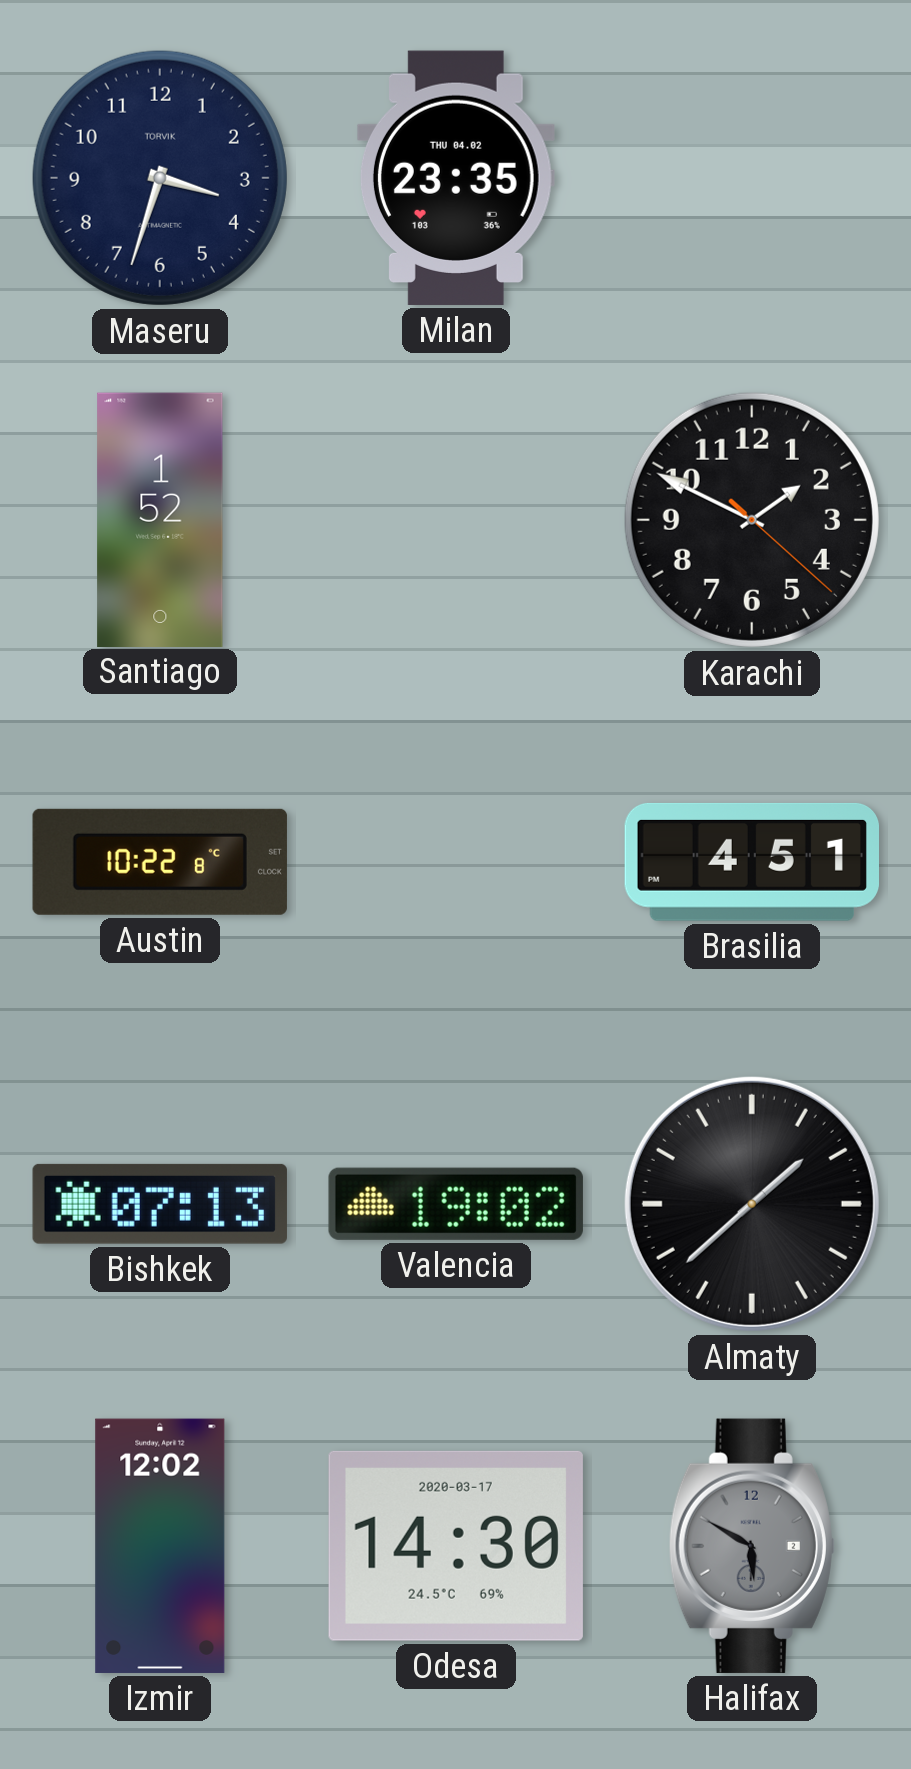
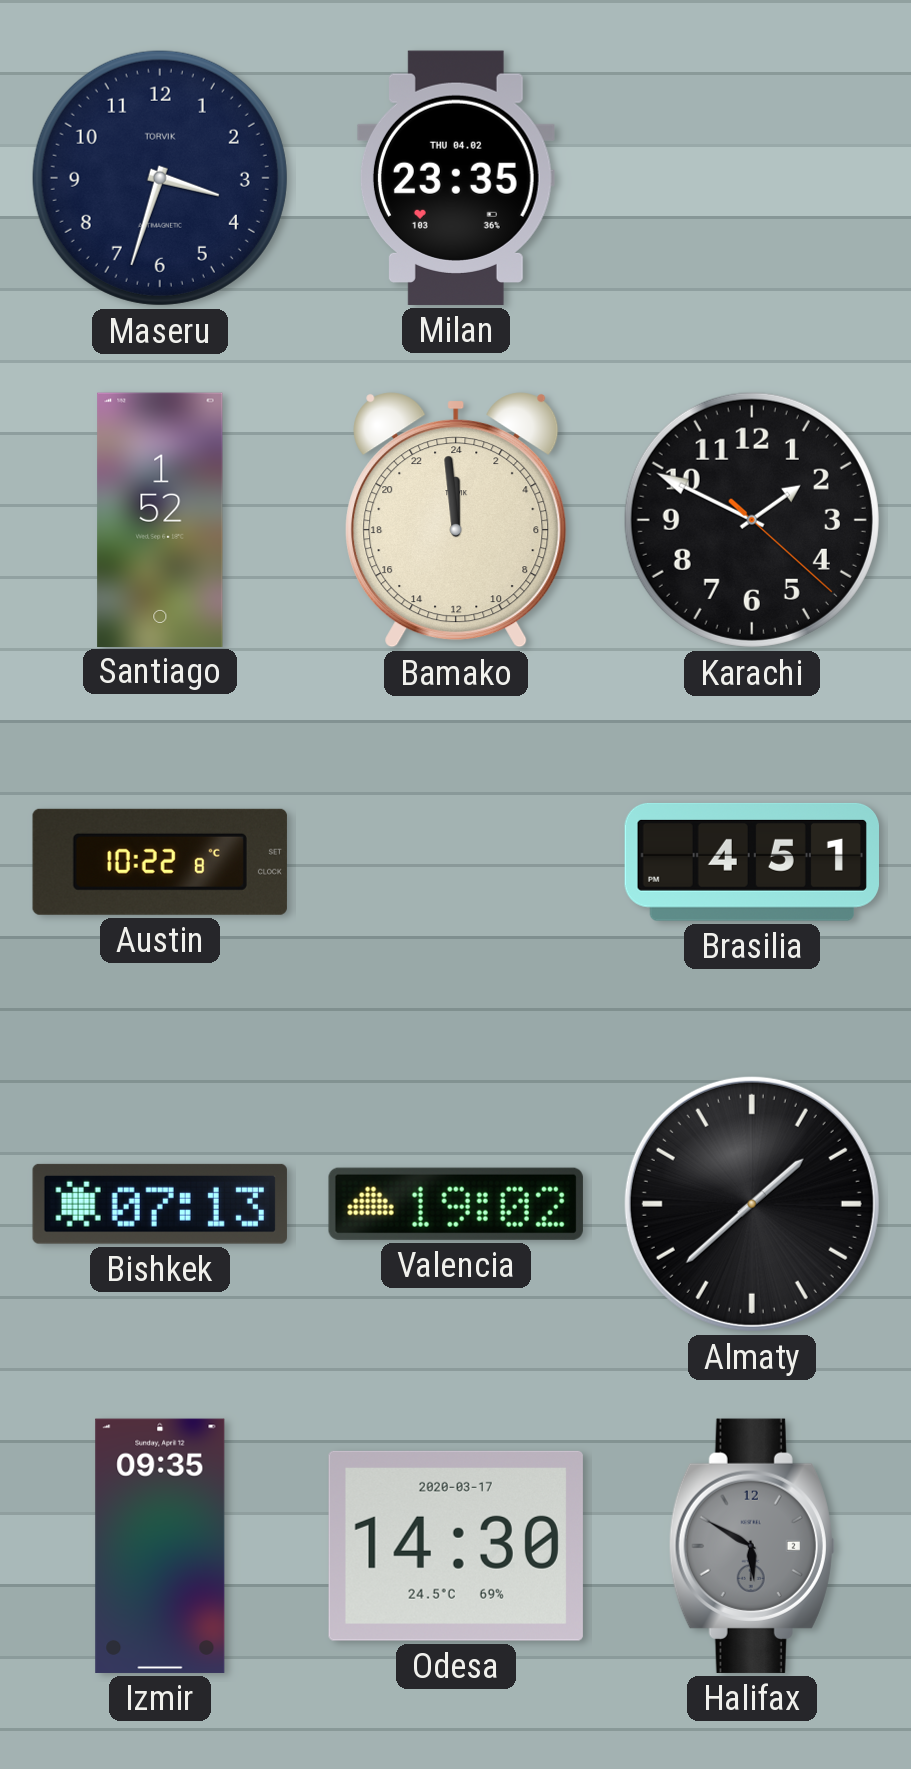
Bamako: none -> 23:59
Izmir: 12:02 -> 09:35
